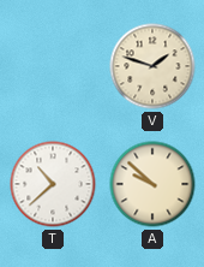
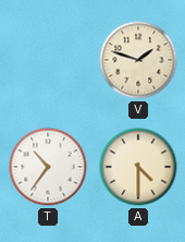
T: 10:38 -> 10:36
A: 9:52 -> 4:30
